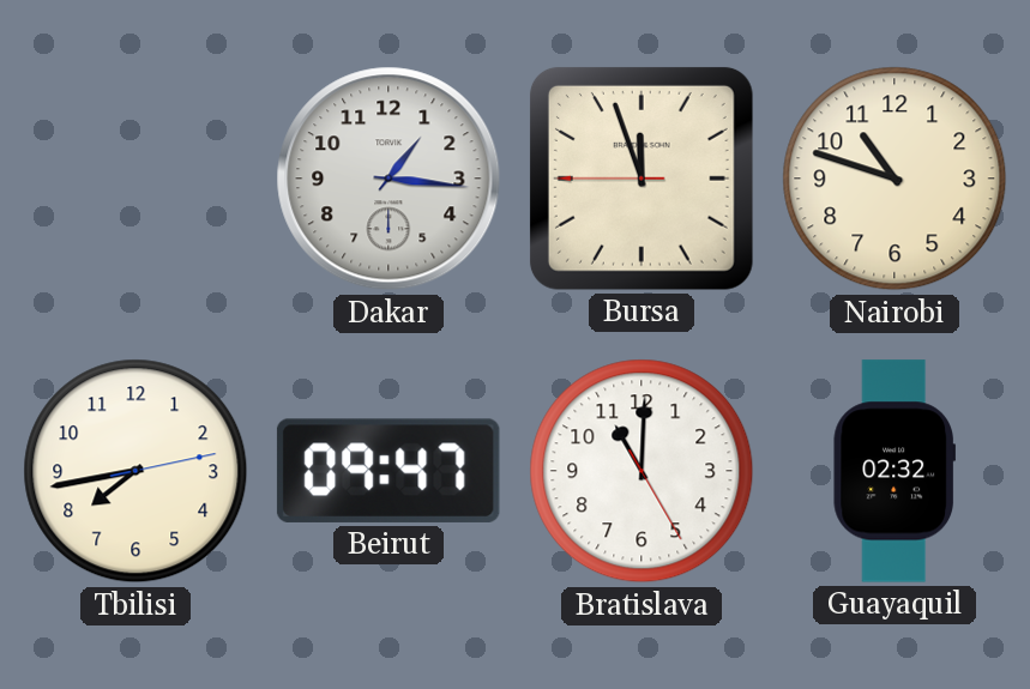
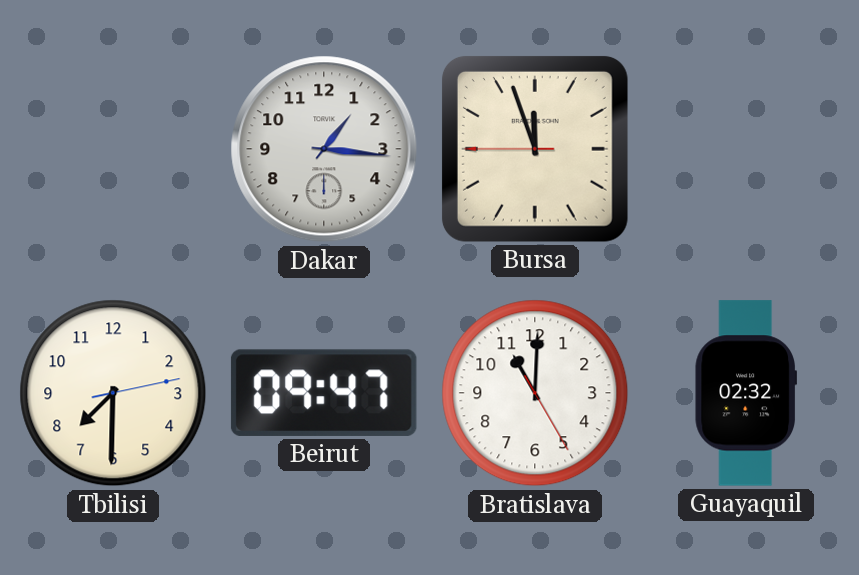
Nairobi: 10:48 -> none
Tbilisi: 7:43 -> 7:30
